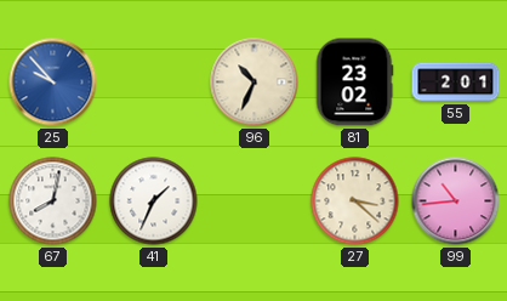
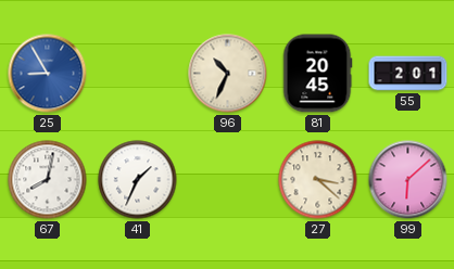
25: 9:53 -> 8:55
81: 23:02 -> 20:45
99: 10:44 -> 6:08
